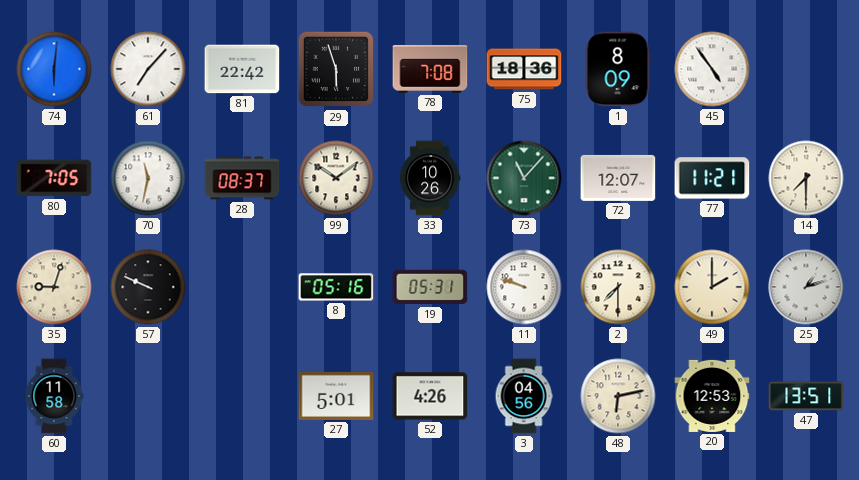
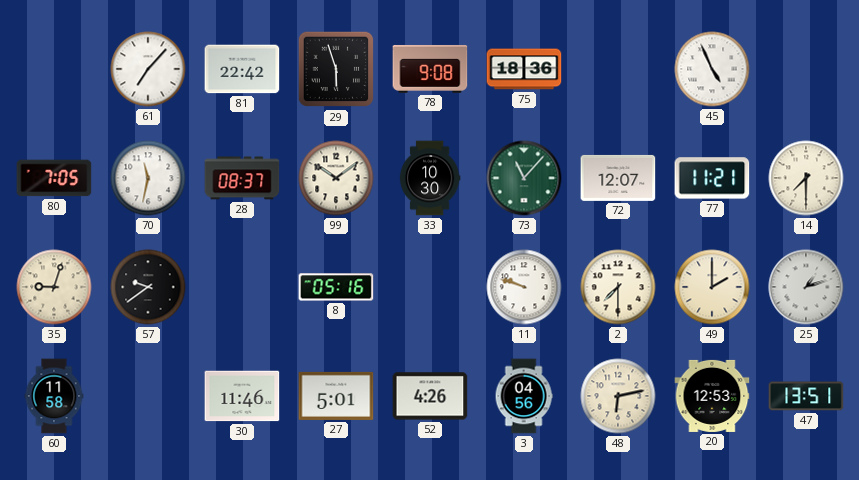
74: 6:01 -> none
78: 7:08 -> 9:08
1: 8:09 -> none
45: 4:54 -> 4:56
33: 10:26 -> 10:30
57: 9:49 -> 9:39
19: 05:31 -> none
30: none -> 11:46
